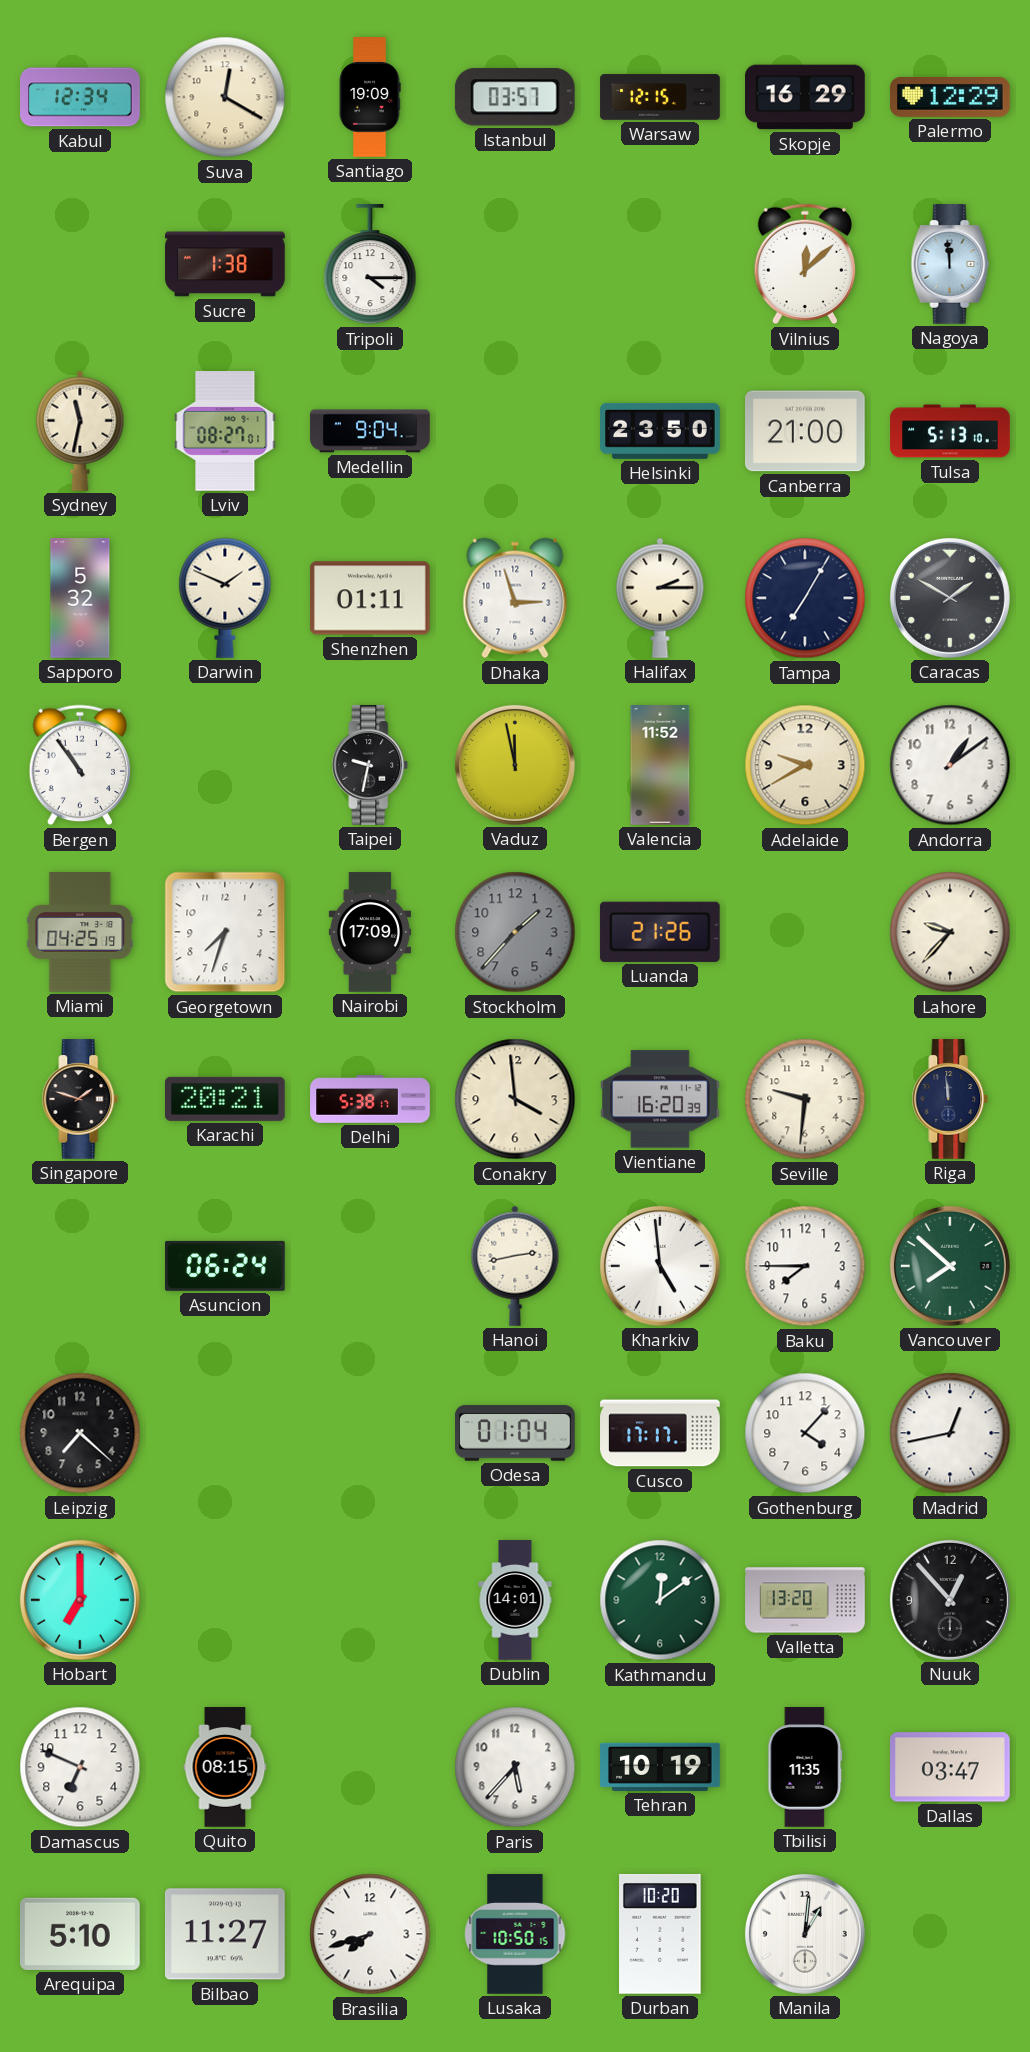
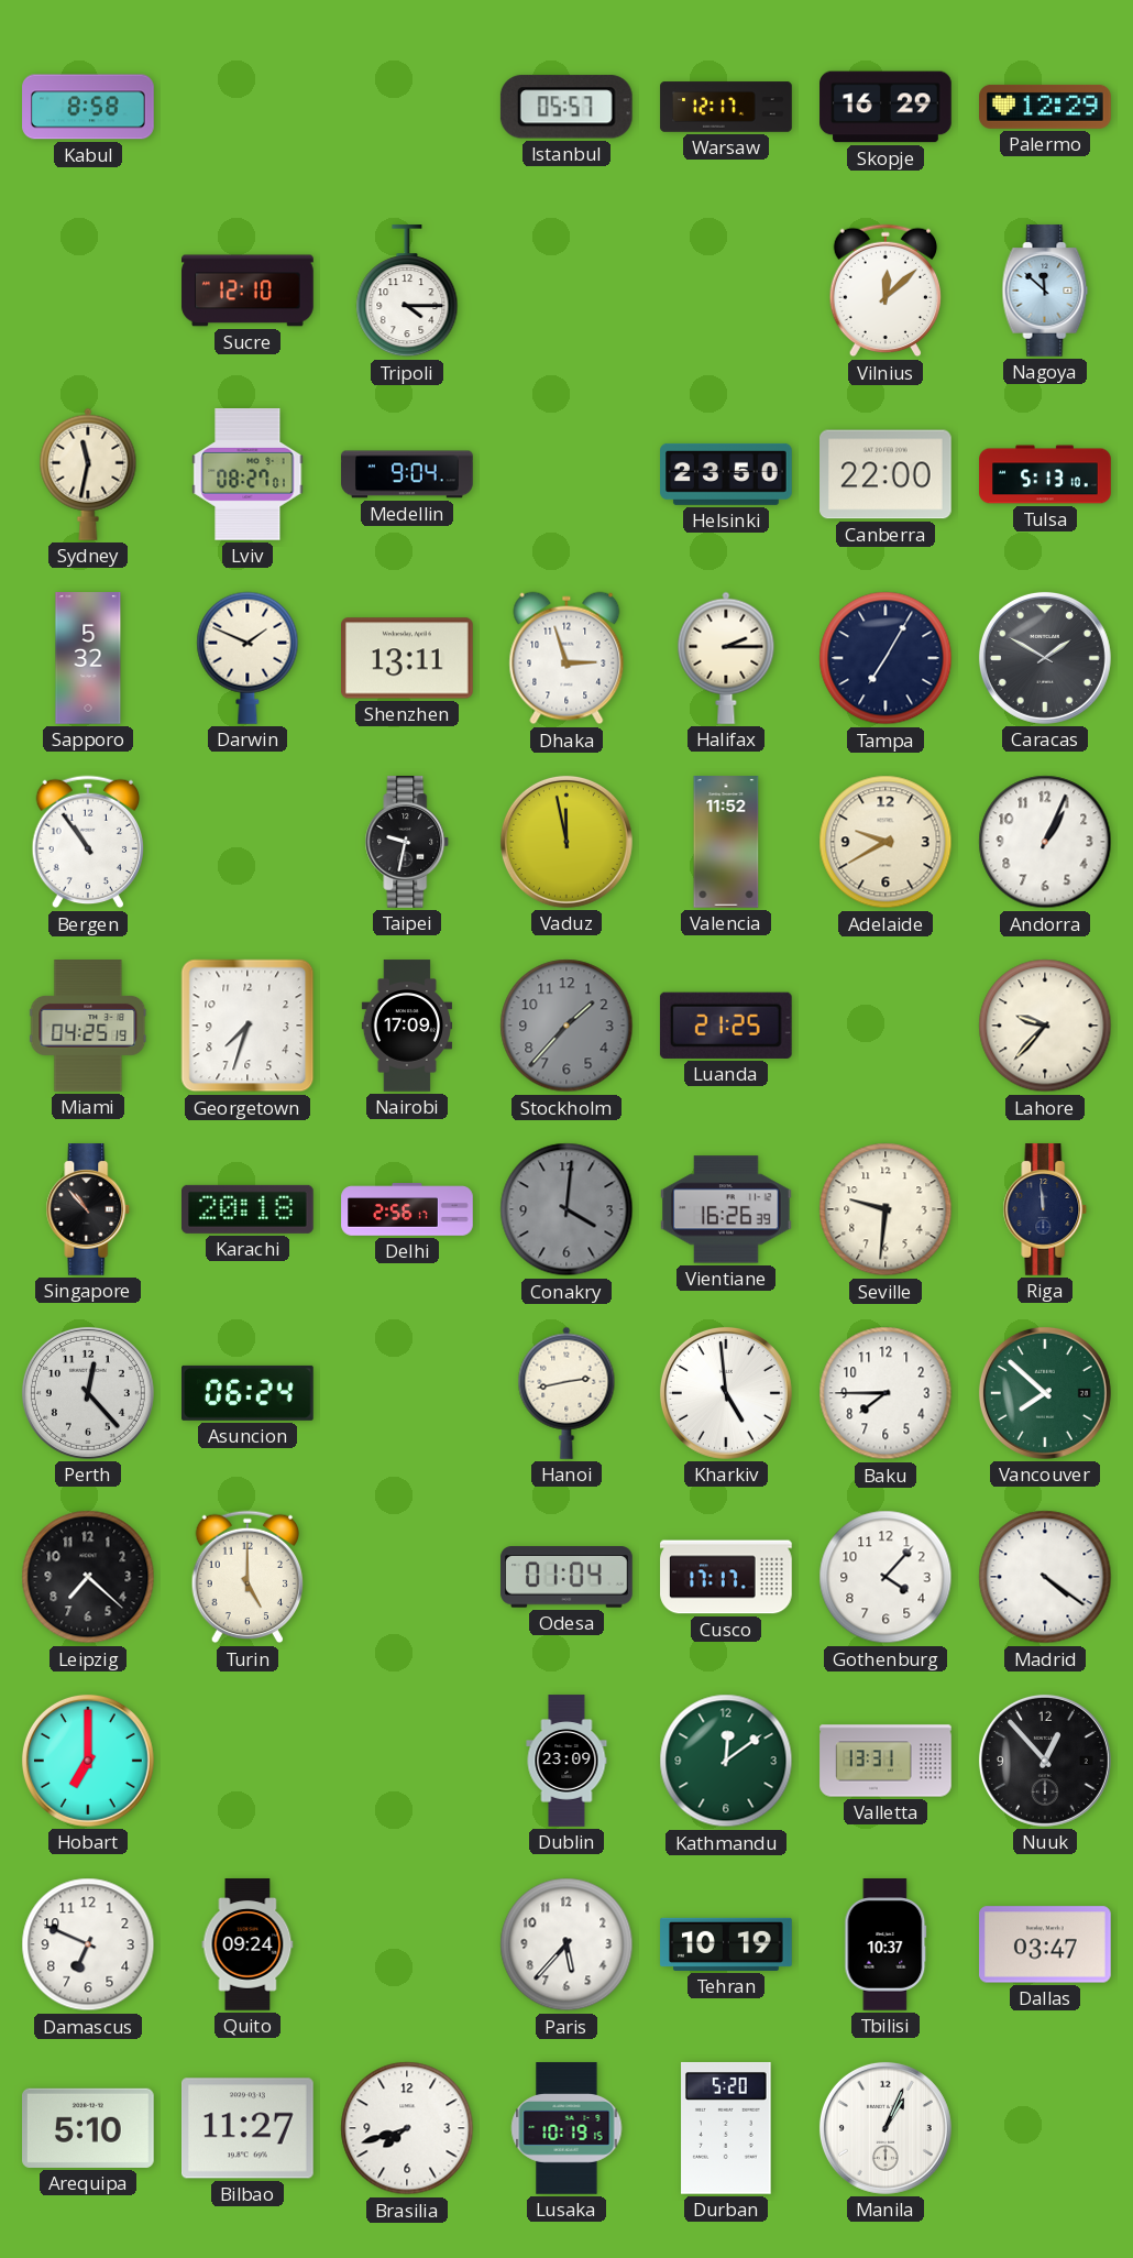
Kabul: 12:34 -> 8:58
Suva: 12:20 -> none
Santiago: 19:09 -> none
Istanbul: 03:57 -> 05:57
Warsaw: 12:15 -> 12:17
Sucre: 1:38 -> 12:10
Nagoya: 11:59 -> 11:52
Canberra: 21:00 -> 22:00
Shenzhen: 01:11 -> 13:11
Andorra: 1:09 -> 1:04
Luanda: 21:26 -> 21:25
Singapore: 1:48 -> 10:53
Karachi: 20:21 -> 20:18
Delhi: 5:38 -> 2:56
Conakry: 3:59 -> 4:01
Conakry dial: cream -> grey
Vientiane: 16:20 -> 16:26
Perth: none -> 12:23
Turin: none -> 5:00
Madrid: 12:43 -> 4:21
Dublin: 14:01 -> 23:09
Valletta: 13:20 -> 13:31
Quito: 08:15 -> 09:24
Tbilisi: 11:35 -> 10:37
Lusaka: 10:50 -> 10:19
Durban: 10:20 -> 5:20
Manila: 1:01 -> 1:04
